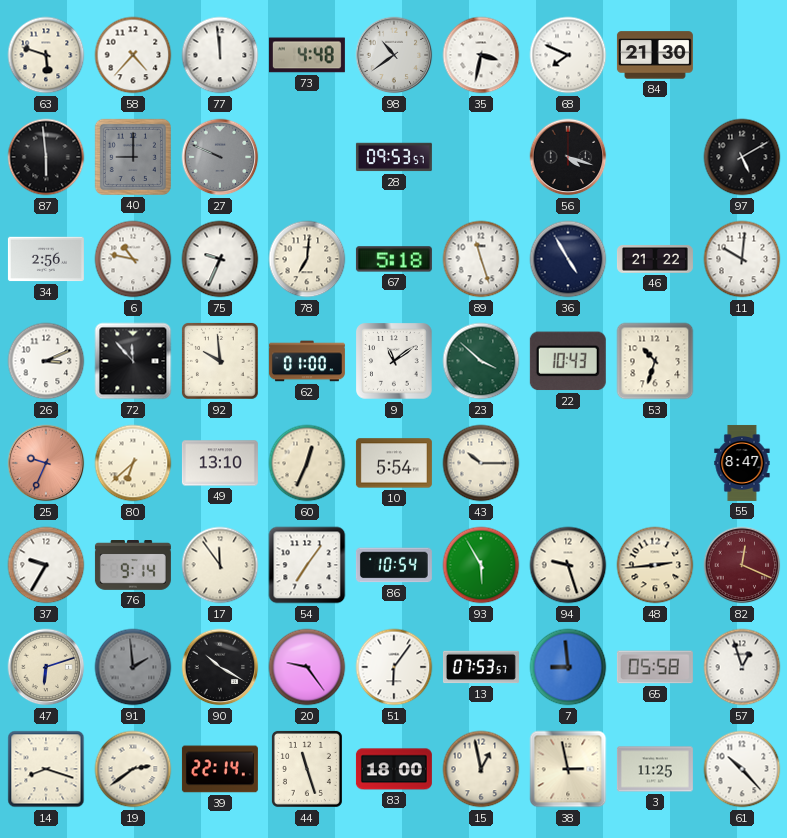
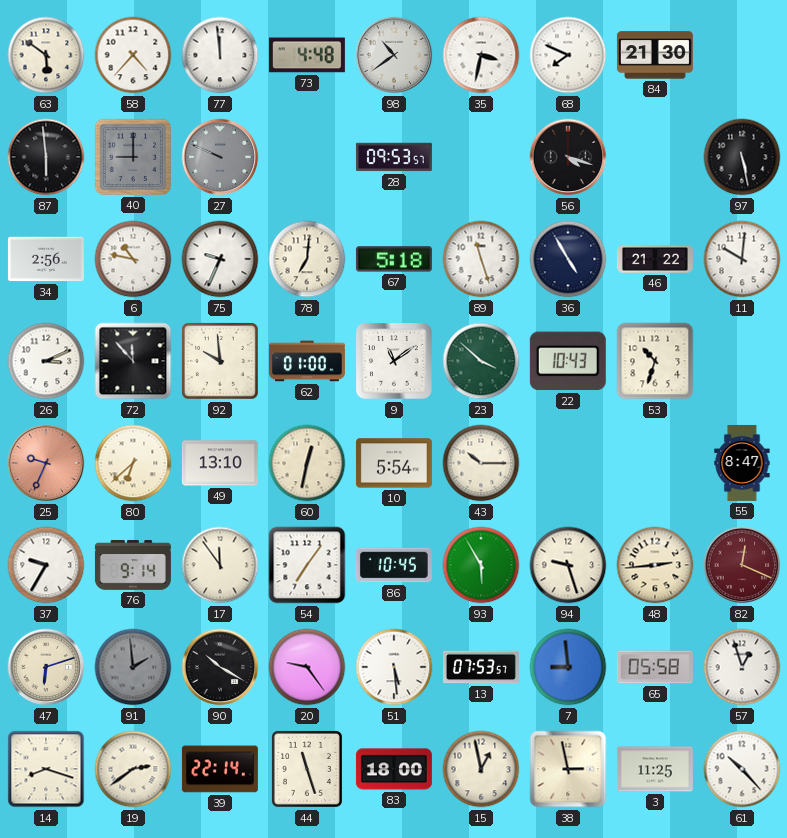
63: 5:48 -> 5:51
97: 5:10 -> 5:28
60: 12:34 -> 12:32
86: 10:54 -> 10:45
51: 6:06 -> 5:29
